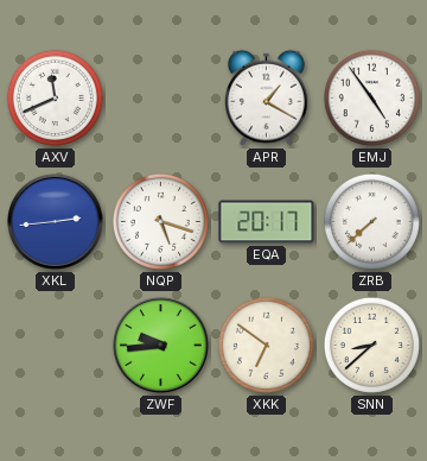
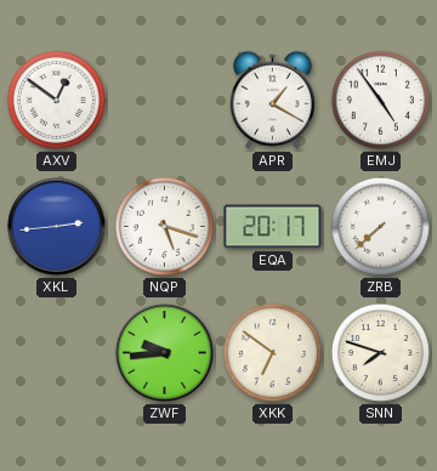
AXV: 11:41 -> 12:51
SNN: 8:38 -> 7:48
